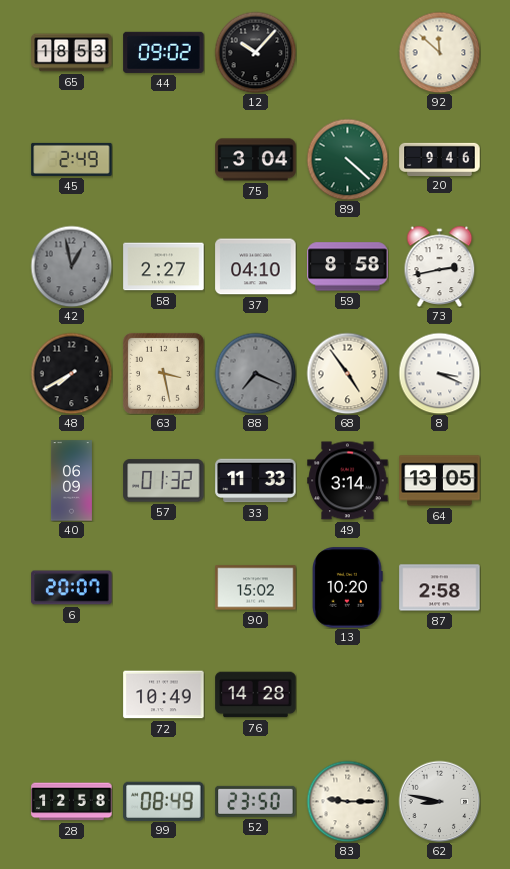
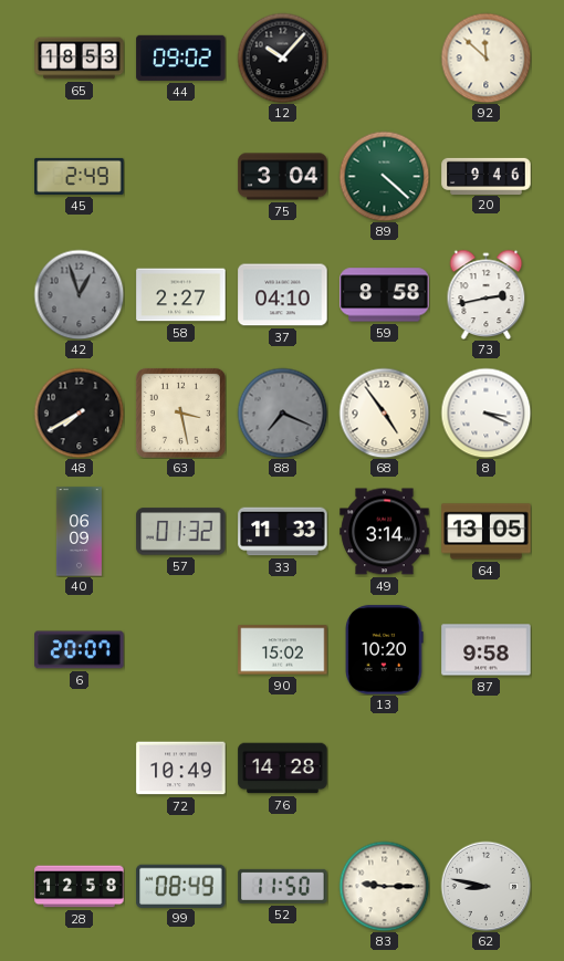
42: 12:58 -> 12:57
87: 2:58 -> 9:58
52: 23:50 -> 11:50
